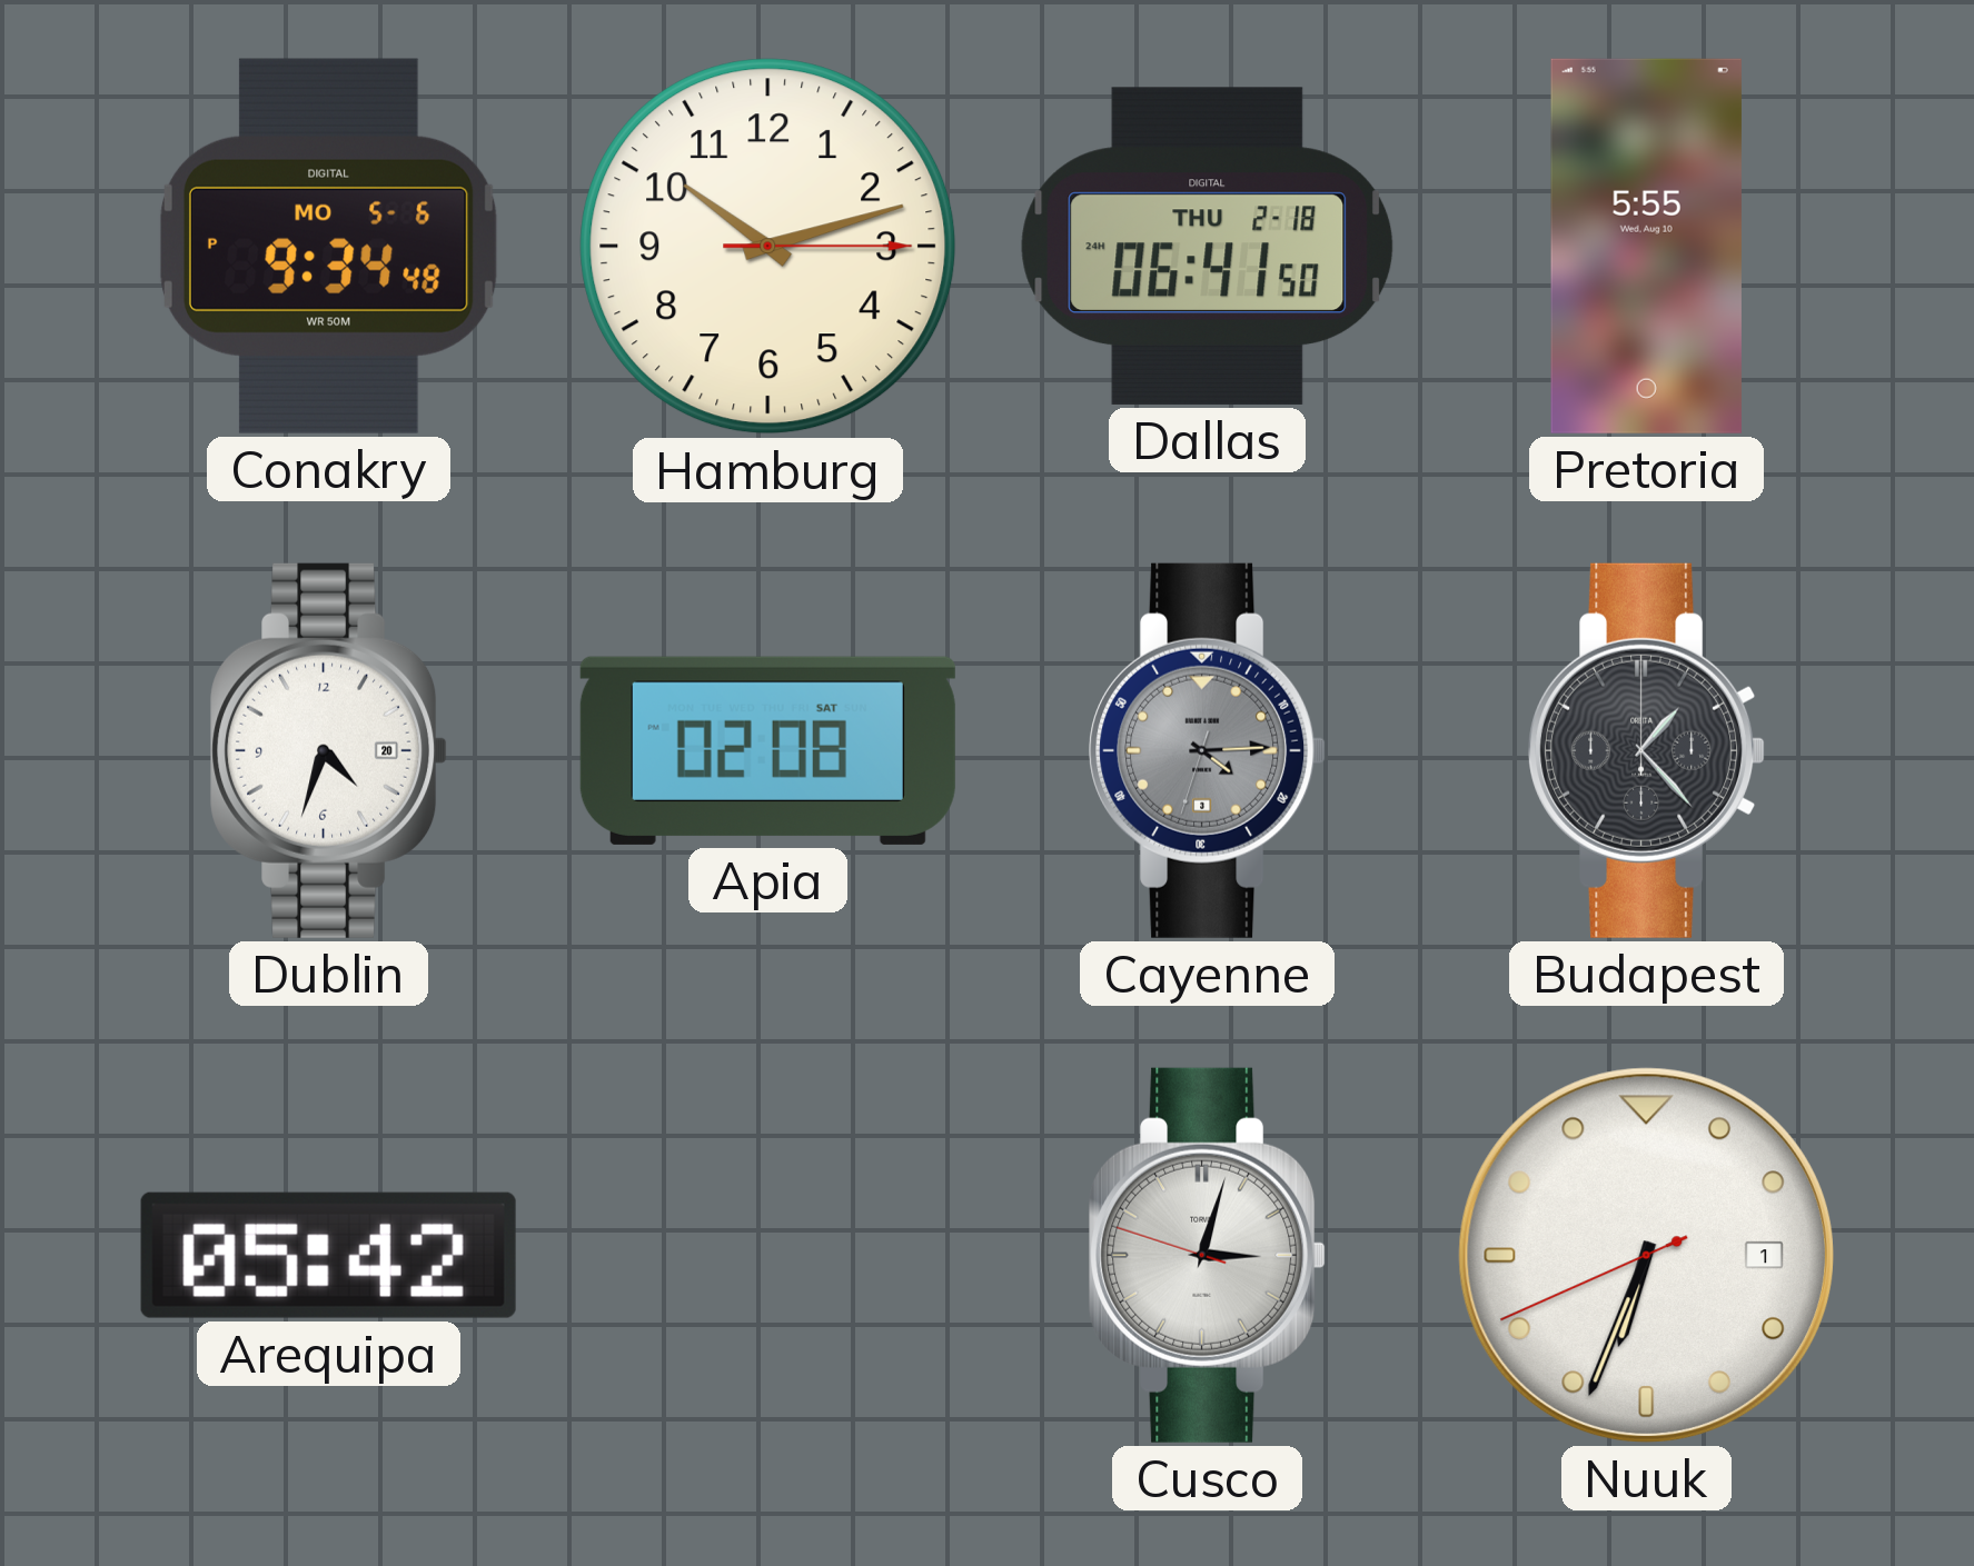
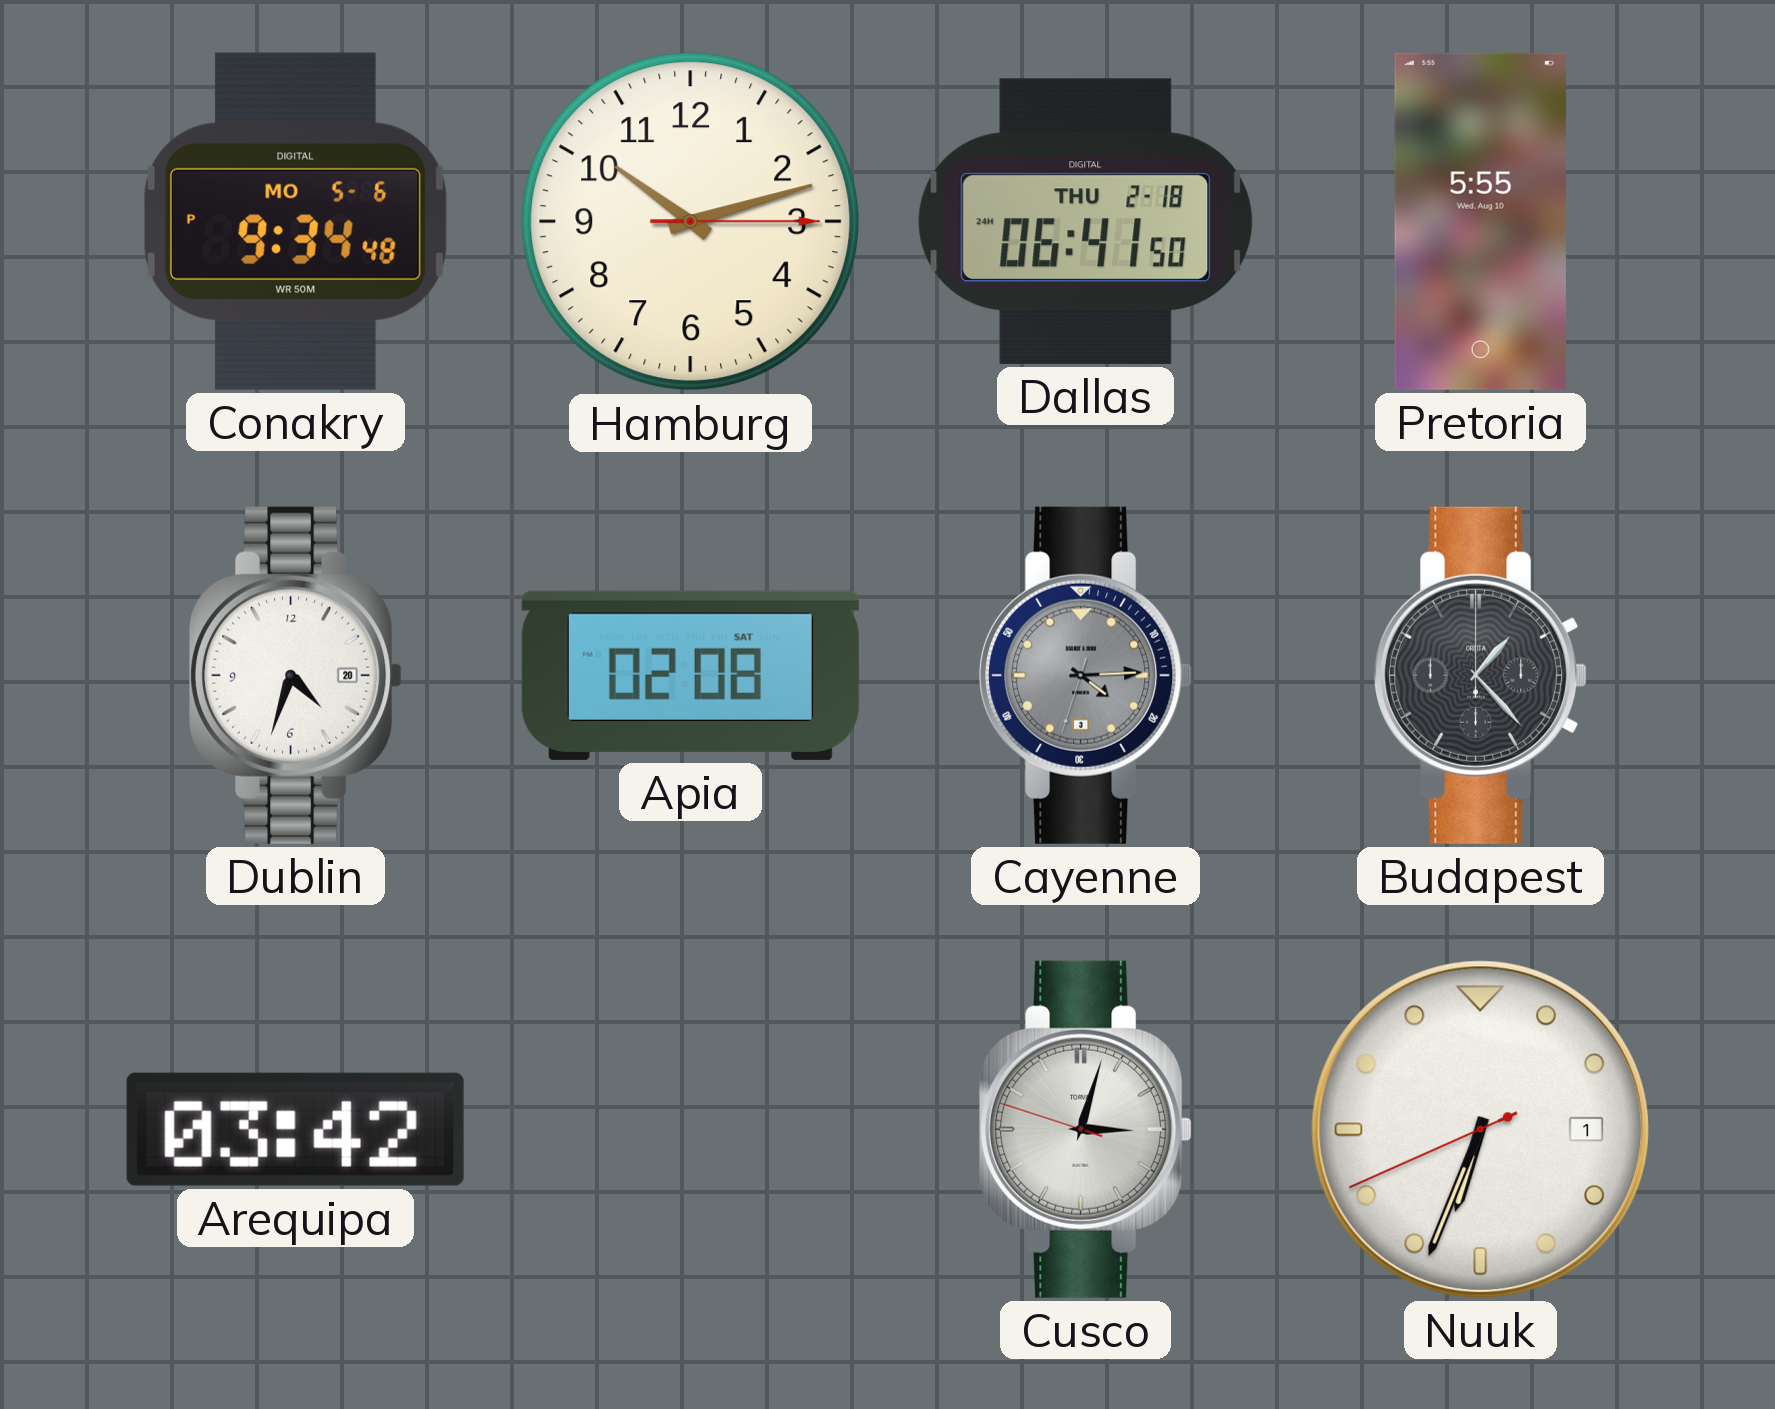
Arequipa: 05:42 -> 03:42
